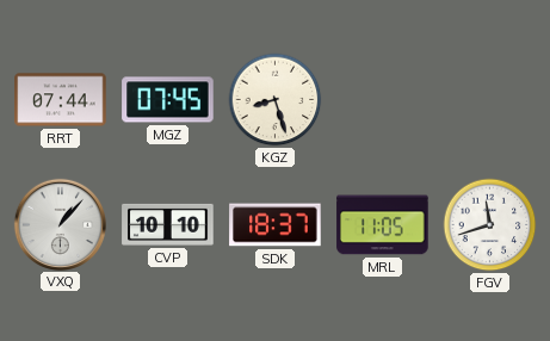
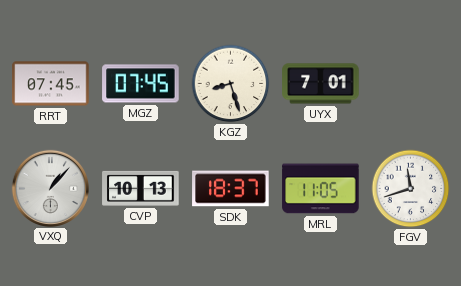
RRT: 07:44 -> 07:45
UYX: none -> 7:01
CVP: 10:10 -> 10:13
